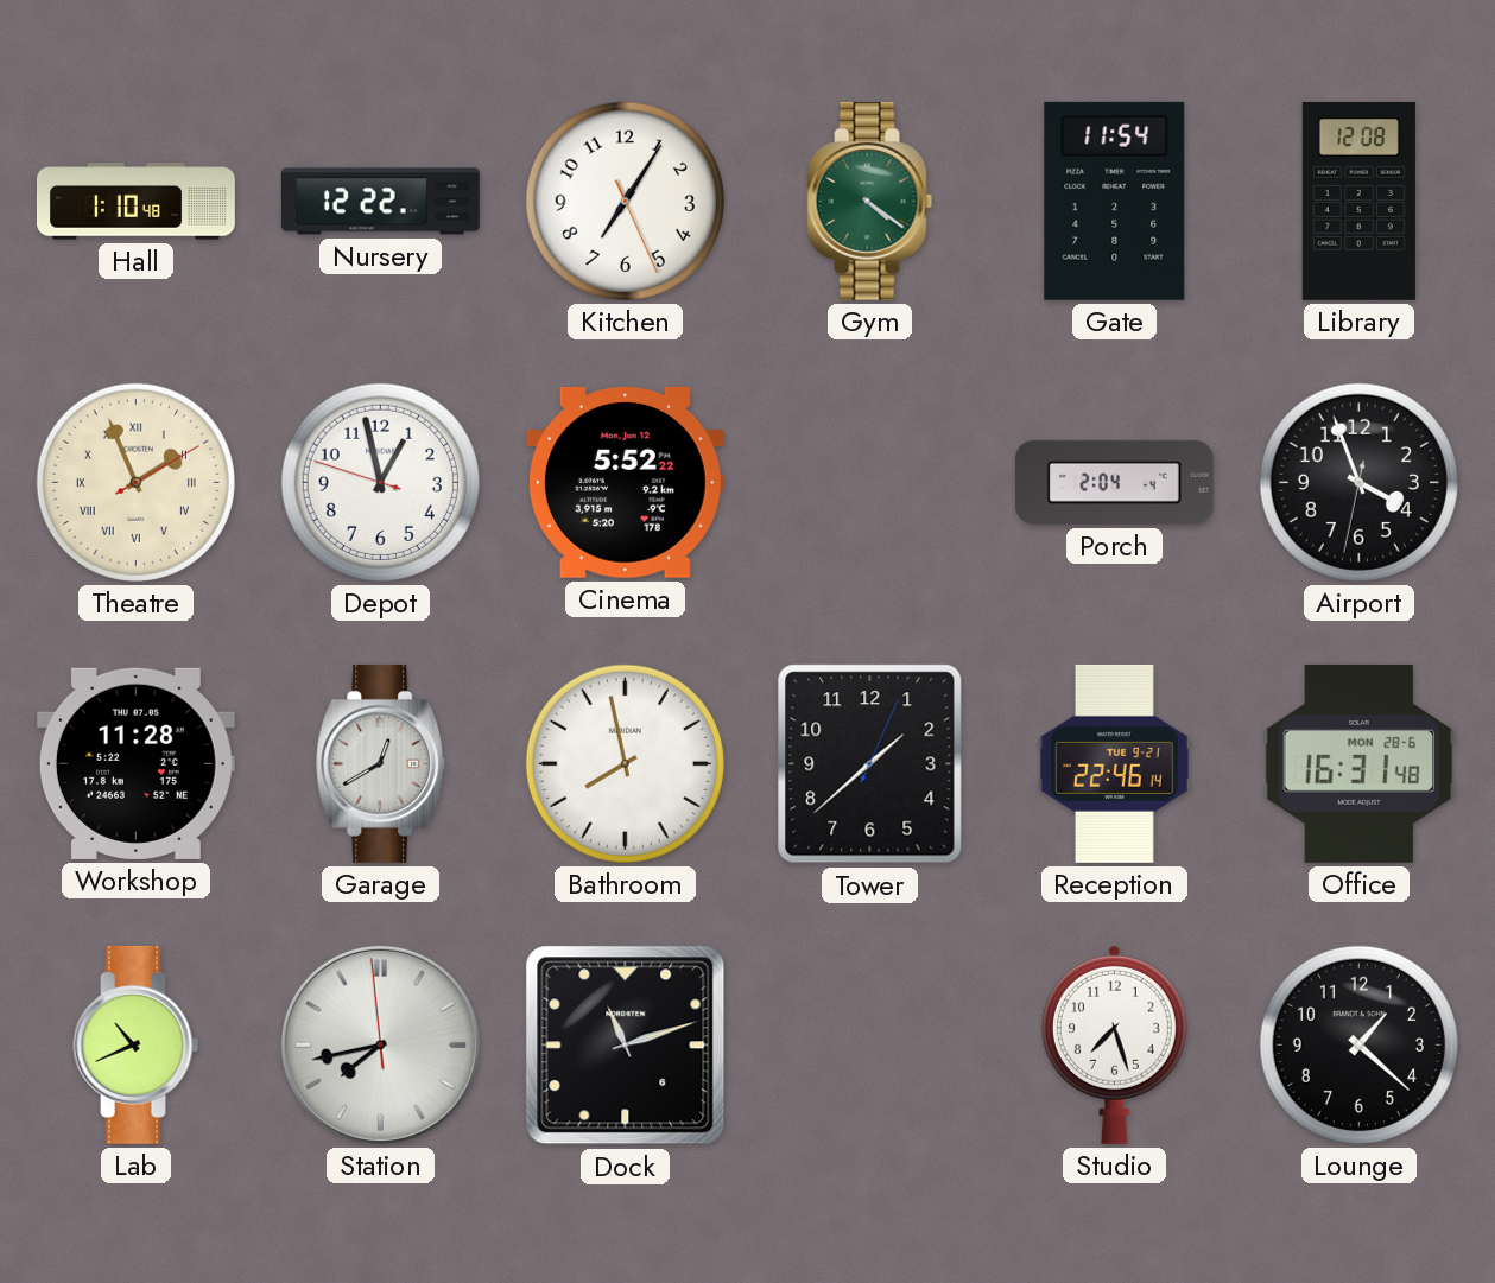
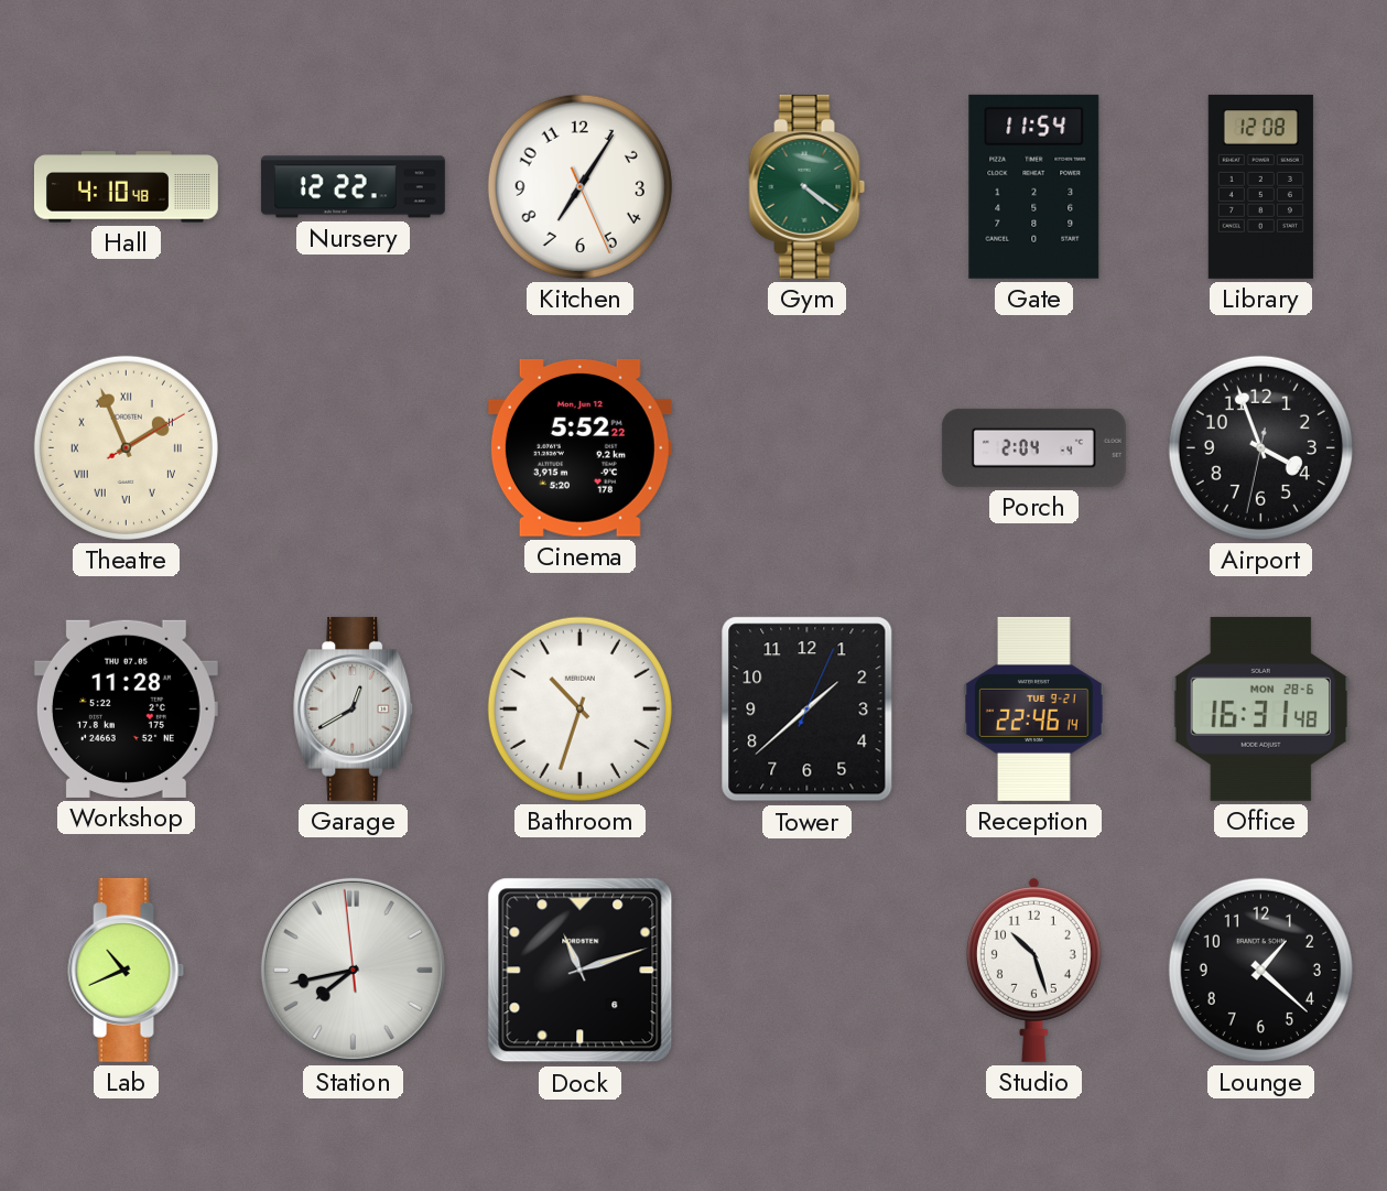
Hall: 1:10 -> 4:10
Depot: 12:57 -> none
Bathroom: 7:58 -> 10:33
Studio: 7:27 -> 10:27
